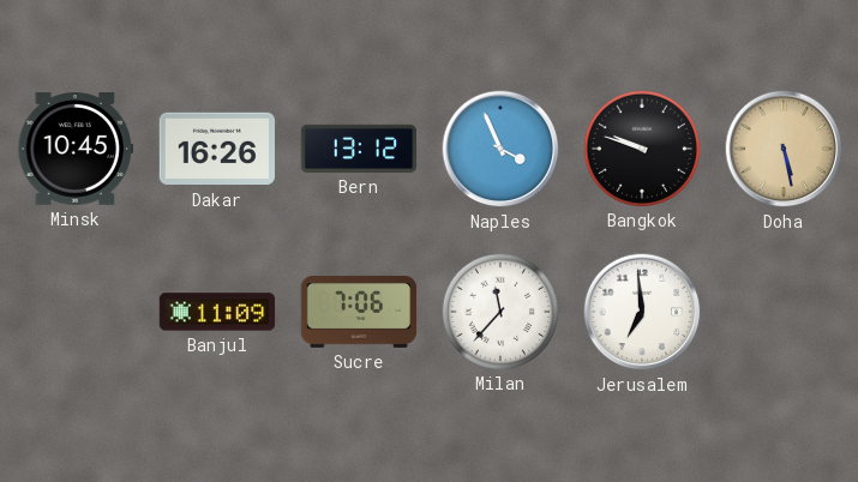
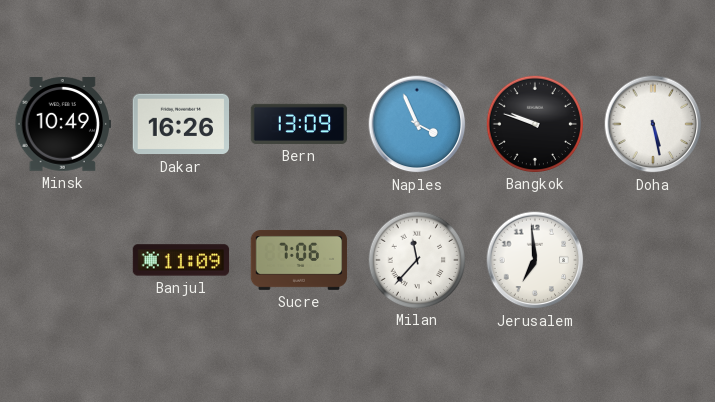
Minsk: 10:45 -> 10:49
Bern: 13:12 -> 13:09
Doha dial: champagne -> white
